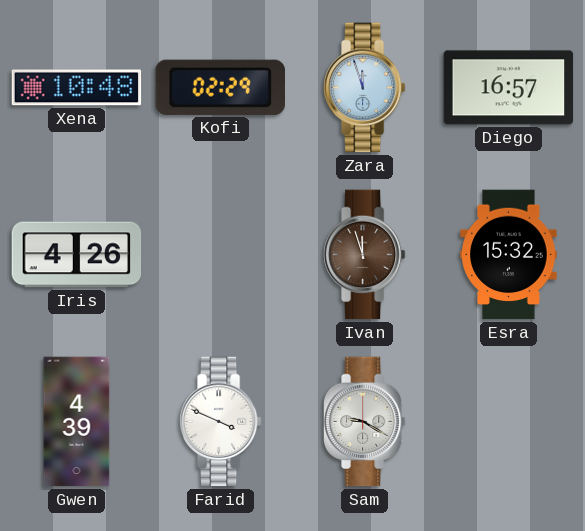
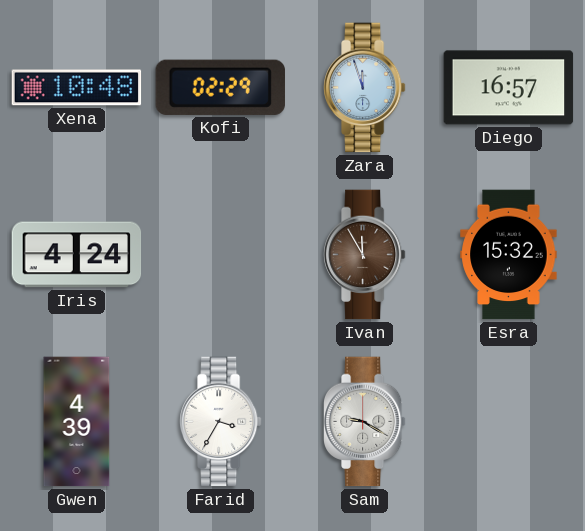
Iris: 4:26 -> 4:24
Ivan: 11:57 -> 11:55
Farid: 3:49 -> 3:35
